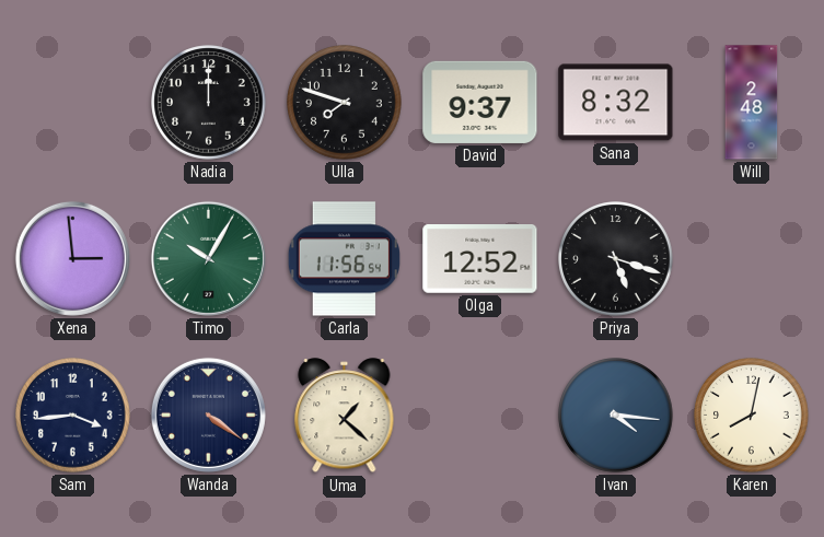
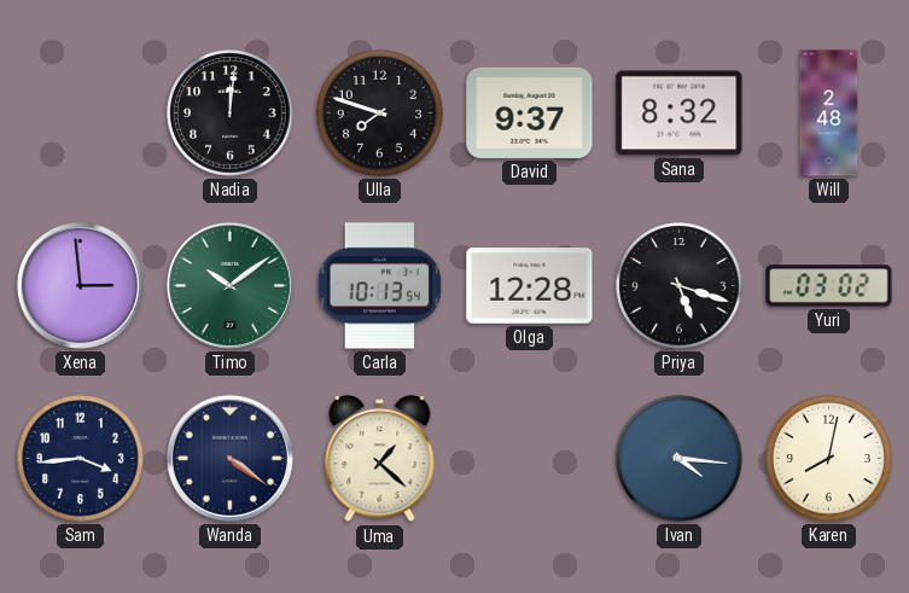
Nadia: 12:00 -> 12:01
Timo: 10:05 -> 10:09
Carla: 11:56 -> 10:13
Olga: 12:52 -> 12:28
Yuri: none -> 03:02
